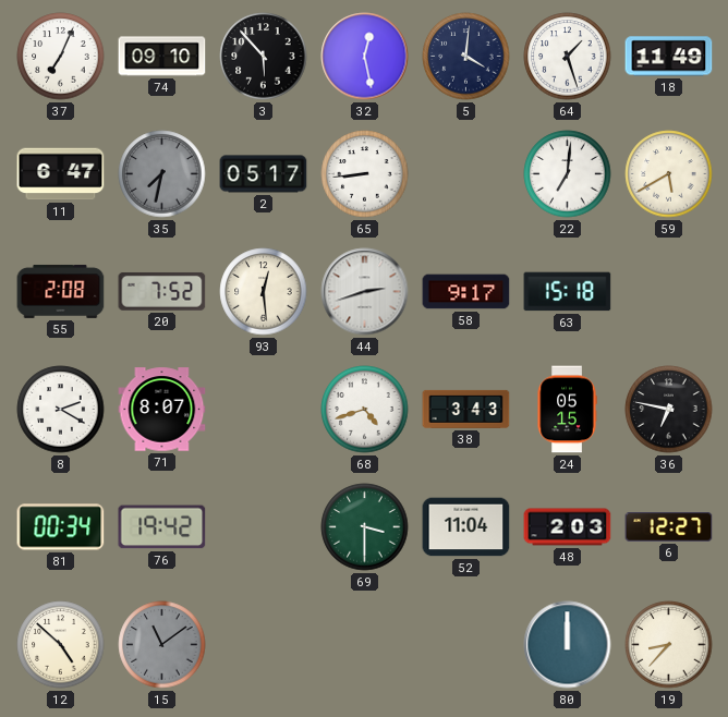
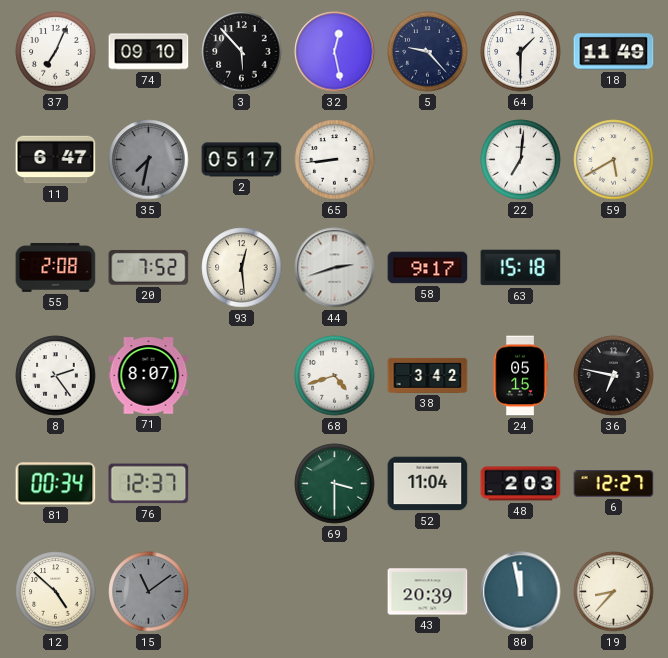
5: 4:01 -> 9:23
64: 1:27 -> 1:30
8: 2:20 -> 2:24
38: 3:43 -> 3:42
76: 19:42 -> 12:37
43: none -> 20:39
80: 12:00 -> 11:58
